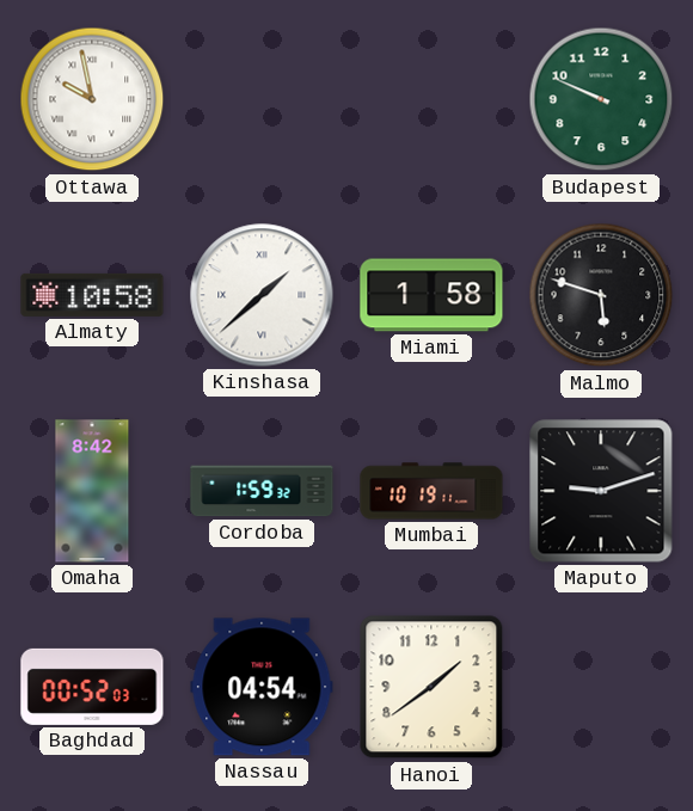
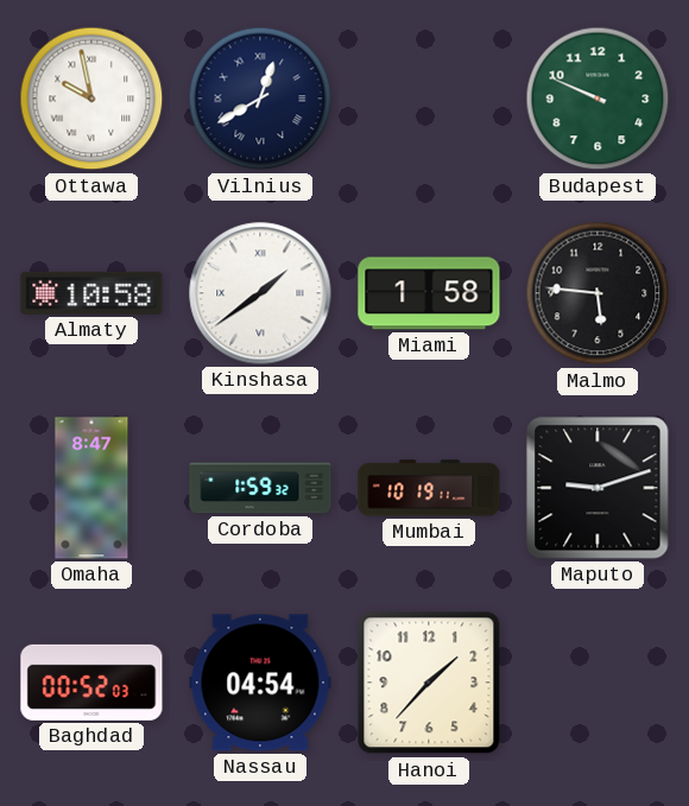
Vilnius: none -> 12:40
Kinshasa: 1:38 -> 1:39
Malmo: 5:48 -> 5:46
Omaha: 8:42 -> 8:47
Hanoi: 1:39 -> 1:37
